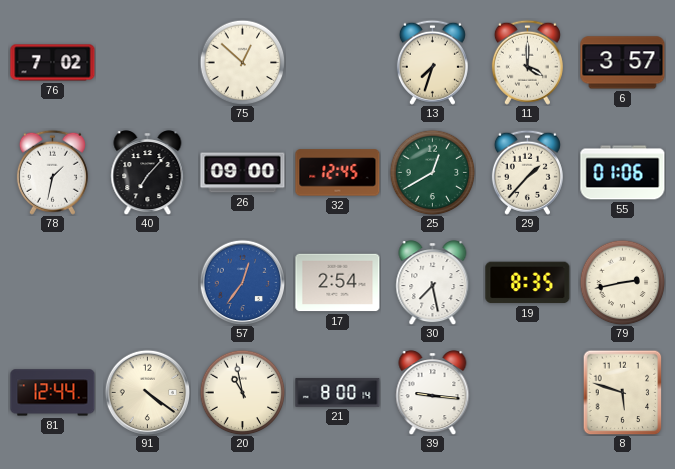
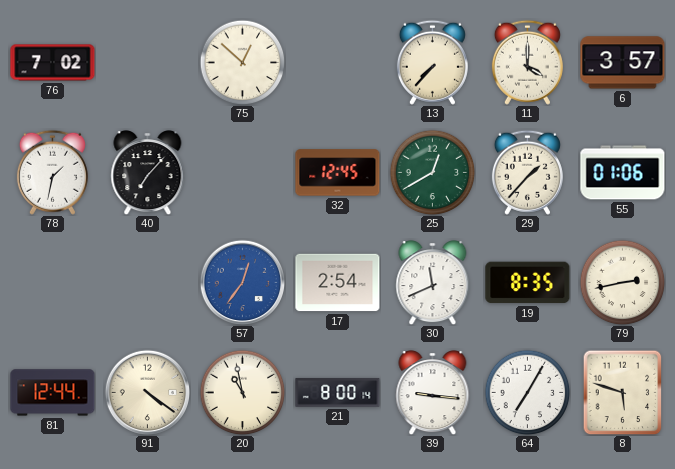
13: 7:33 -> 7:37
26: 09:00 -> none
30: 7:28 -> 11:41
64: none -> 7:05
